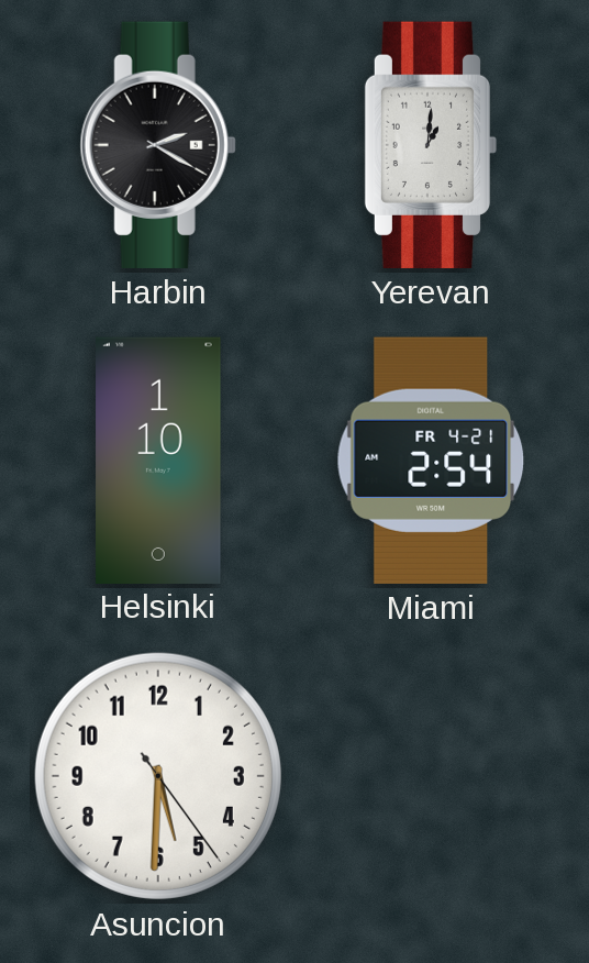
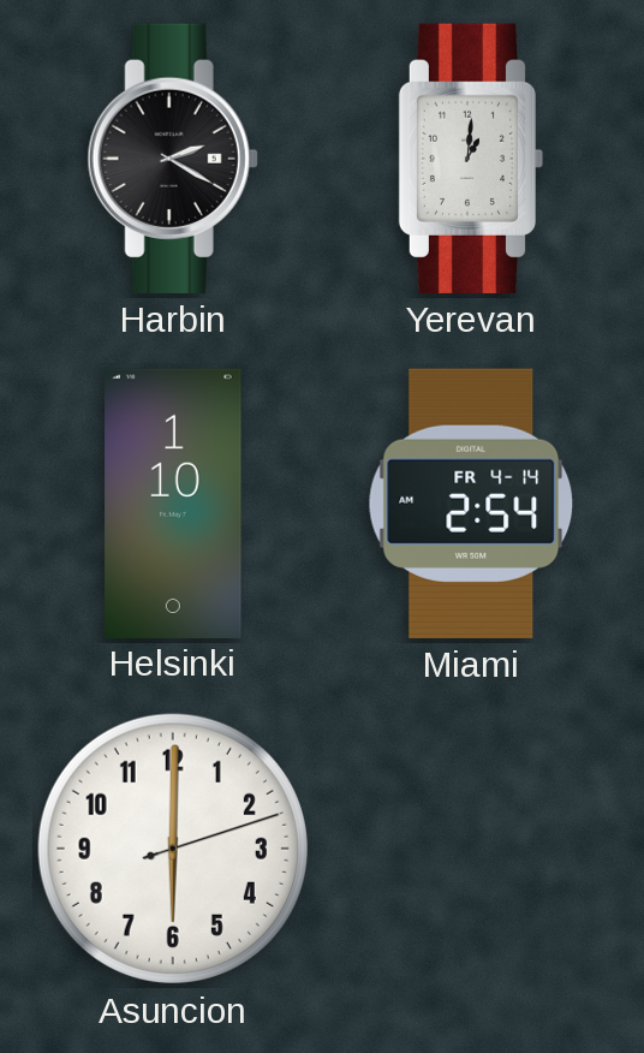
Miami date: FR 4-21 -> FR 4-14
Asuncion: 5:30 -> 6:00
